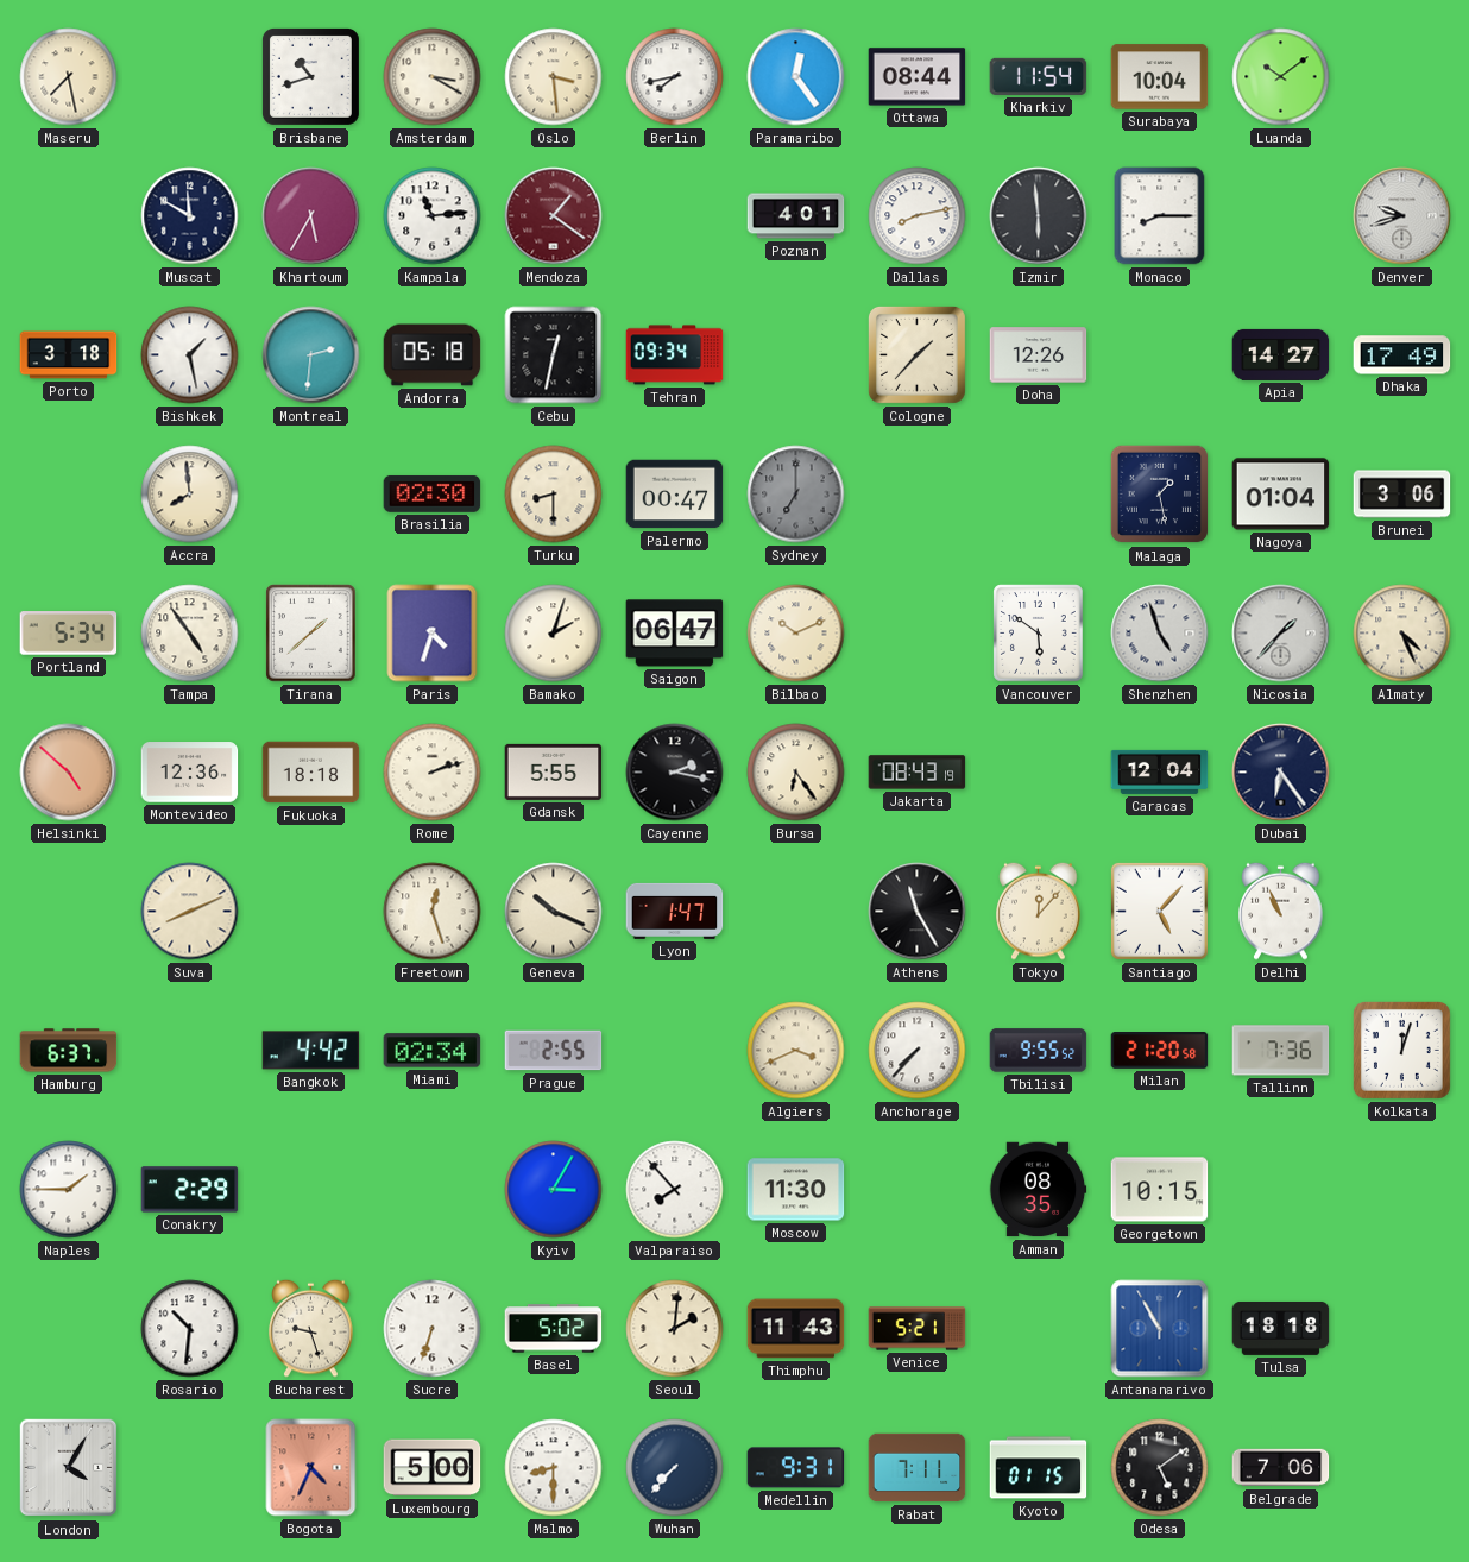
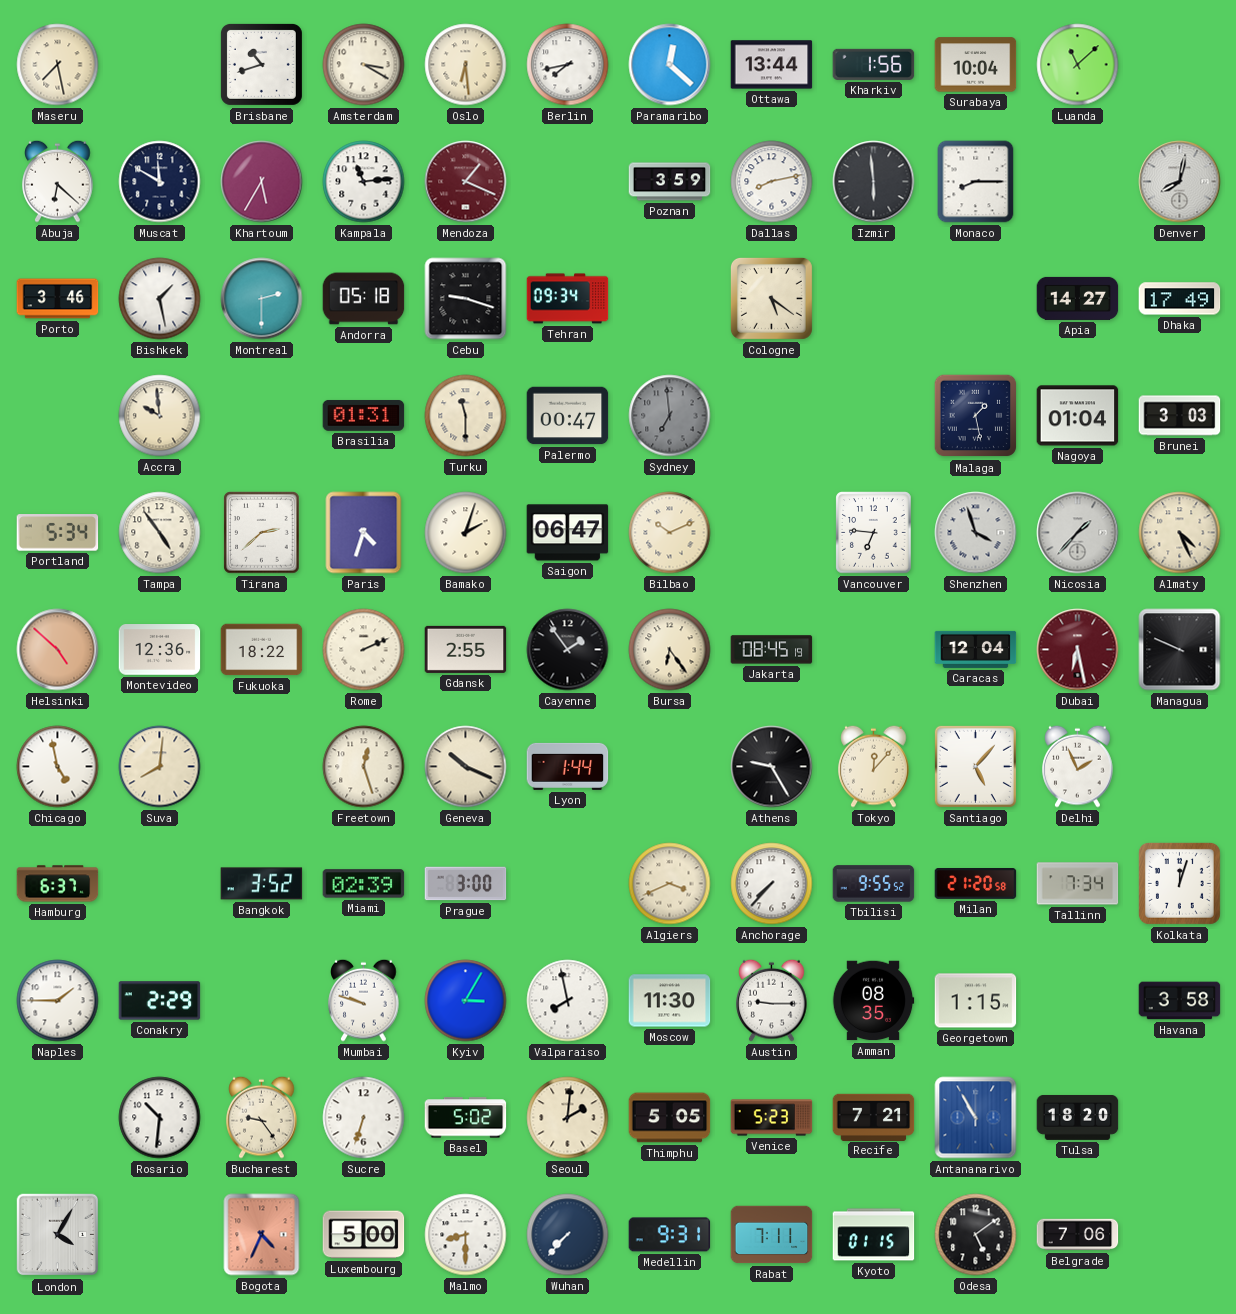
Oslo: 3:29 -> 6:29
Paramaribo: 12:24 -> 12:22
Ottawa: 08:44 -> 13:44
Kharkiv: 11:54 -> 1:56
Luanda: 10:09 -> 11:08
Abuja: none -> 6:22
Mendoza: 1:21 -> 1:19
Poznan: 4:01 -> 3:59
Denver: 9:42 -> 8:02
Porto: 3:18 -> 3:46
Montreal: 2:31 -> 2:30
Cebu: 12:32 -> 9:18
Cologne: 1:37 -> 5:21
Doha: 12:26 -> none
Accra: 7:59 -> 9:59
Brasilia: 02:30 -> 01:31
Turku: 8:30 -> 11:30
Sydney: 7:00 -> 6:59
Brunei: 3:06 -> 3:03
Tirana: 1:38 -> 2:38
Vancouver: 5:51 -> 6:46
Shenzhen: 4:57 -> 3:57
Fukuoka: 18:18 -> 18:22
Rome: 2:12 -> 2:11
Gdansk: 5:55 -> 2:55
Cayenne: 2:17 -> 1:54
Jakarta: 08:43 -> 08:45
Dubai: 6:24 -> 6:28
Dubai dial: navy -> burgundy
Managua: none -> 9:49
Chicago: none -> 4:58
Suva: 8:11 -> 8:01
Lyon: 1:47 -> 1:44
Athens: 11:25 -> 9:25
Delhi: 10:56 -> 1:56
Bangkok: 4:42 -> 3:52
Miami: 02:34 -> 02:39
Prague: 2:55 -> 3:00
Tallinn: 7:36 -> 7:34
Mumbai: none -> 9:48
Valparaiso: 7:53 -> 7:58
Austin: none -> 9:15
Georgetown: 10:15 -> 1:15
Havana: none -> 3:58
Bucharest: 9:27 -> 9:24
Thimphu: 11:43 -> 5:05
Venice: 5:21 -> 5:23
Recife: none -> 7:21
Tulsa: 18:18 -> 18:20
